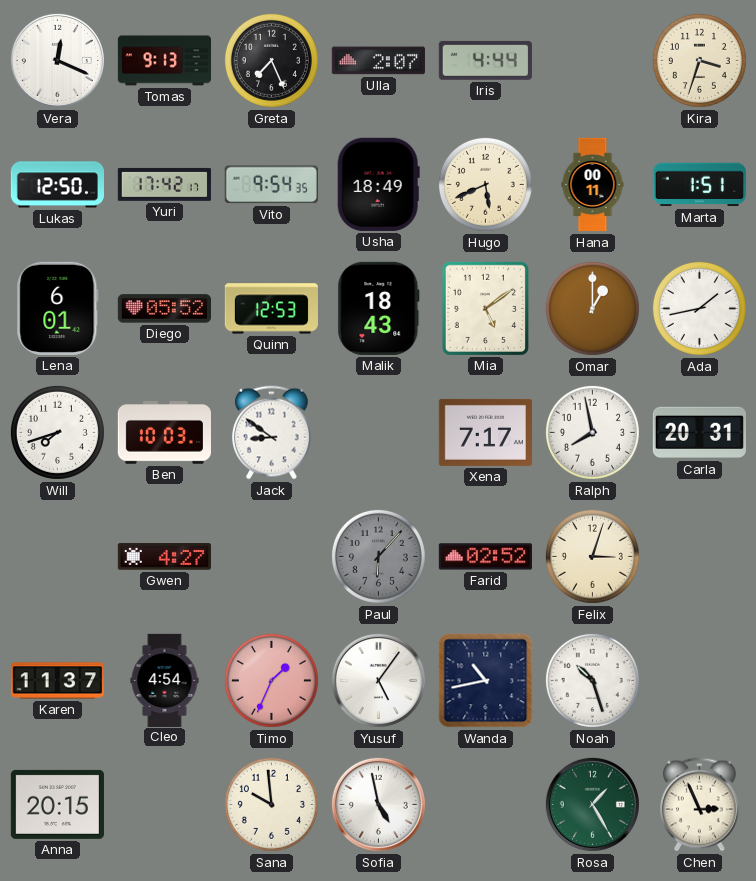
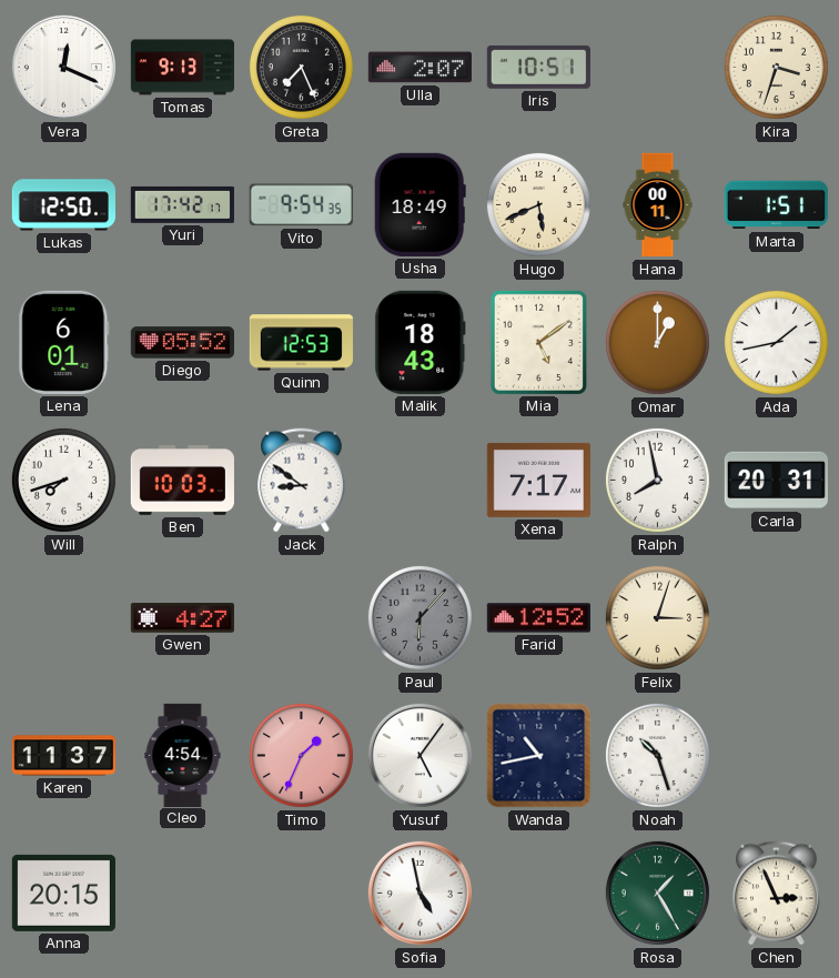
Iris: 4:44 -> 10:51
Farid: 02:52 -> 12:52
Sana: 9:59 -> none
